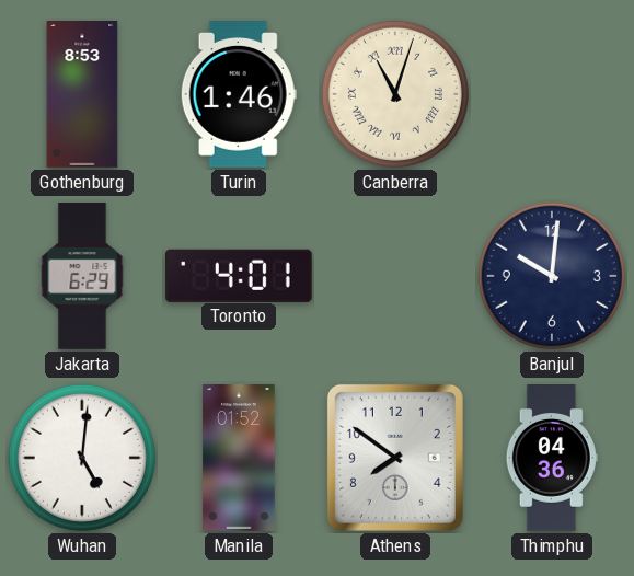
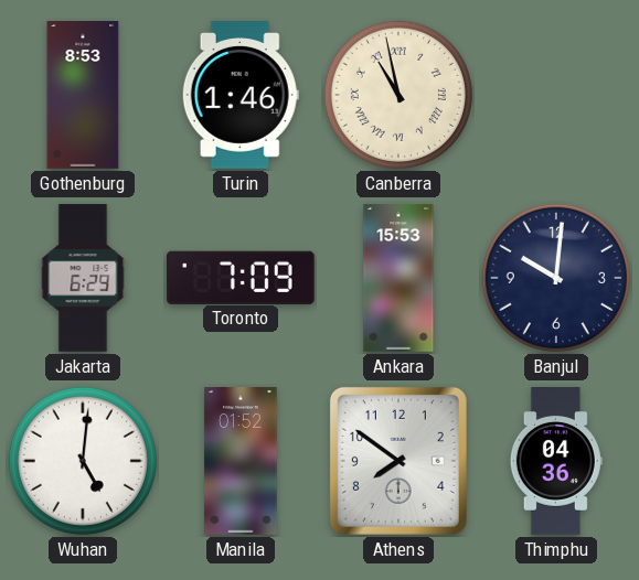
Canberra: 11:03 -> 10:58
Toronto: 4:01 -> 7:09
Ankara: none -> 15:53
